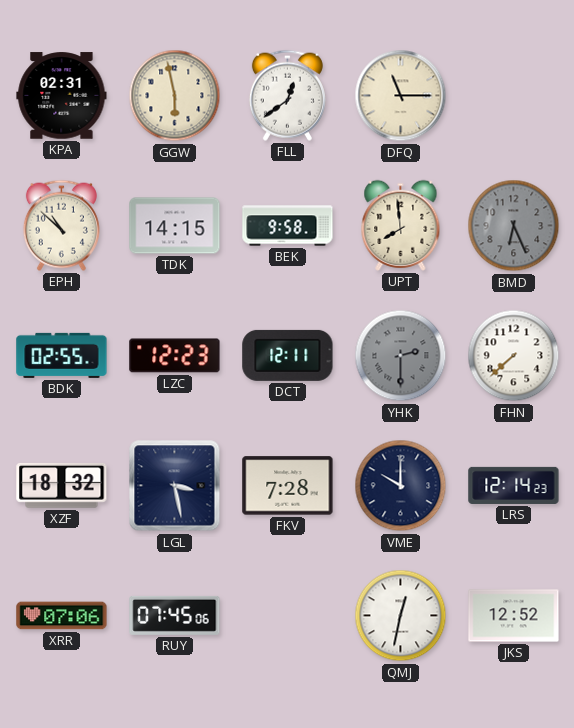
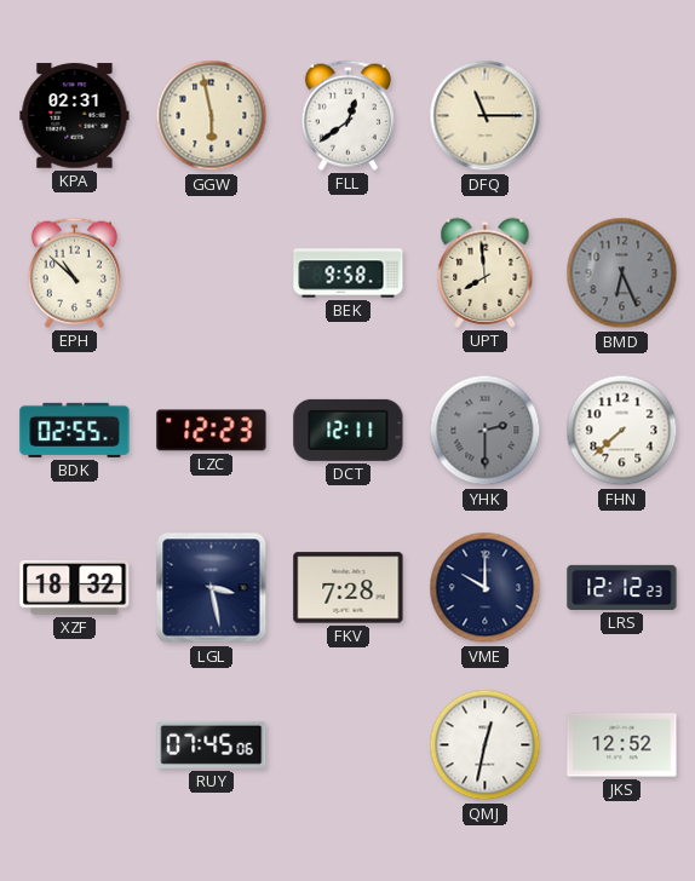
TDK: 14:15 -> none
LRS: 12:14 -> 12:12
XRR: 07:06 -> none
